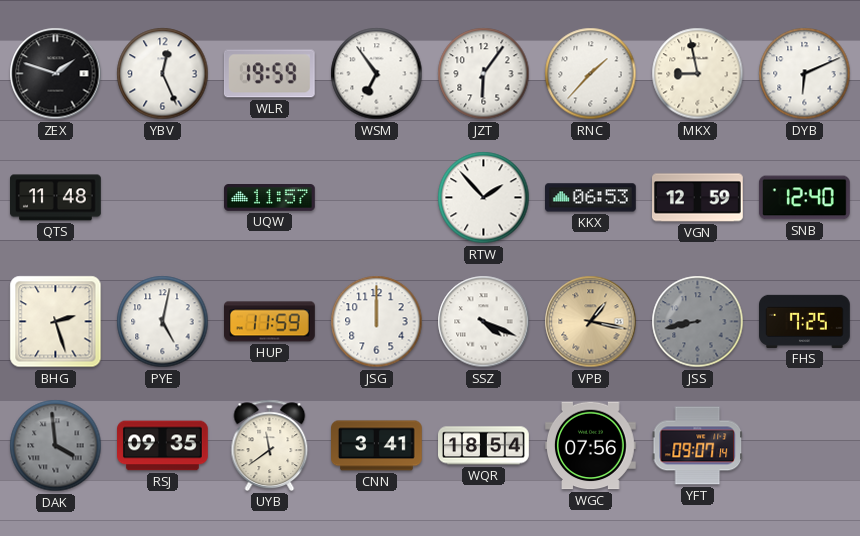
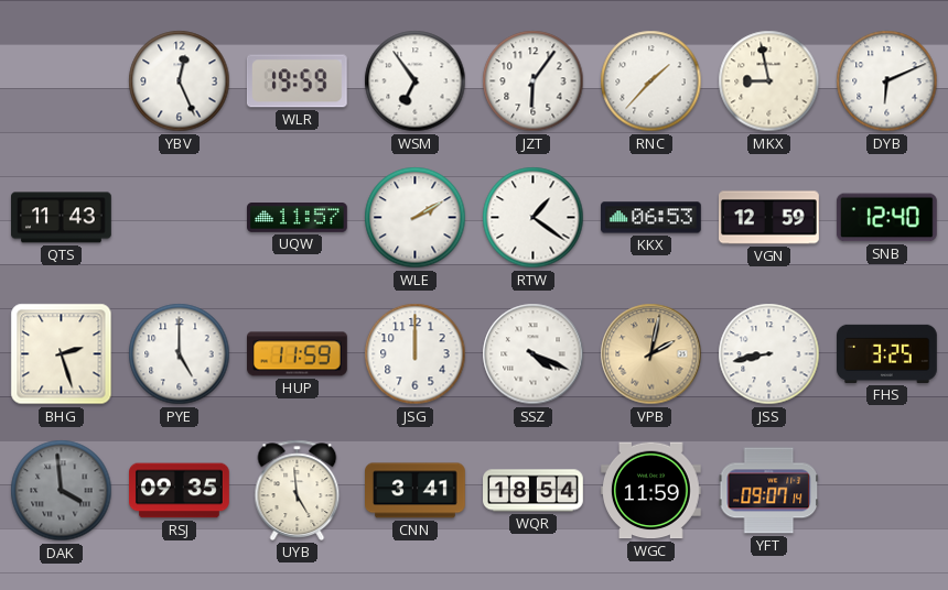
ZEX: 1:48 -> none
QTS: 11:48 -> 11:43
WLE: none -> 2:10
RTW: 1:53 -> 1:21
PYE: 5:02 -> 5:00
VPB: 1:17 -> 2:02
JSS dial: grey -> white
FHS: 7:25 -> 3:25
UYB: 11:39 -> 4:59
WGC: 07:56 -> 11:59
